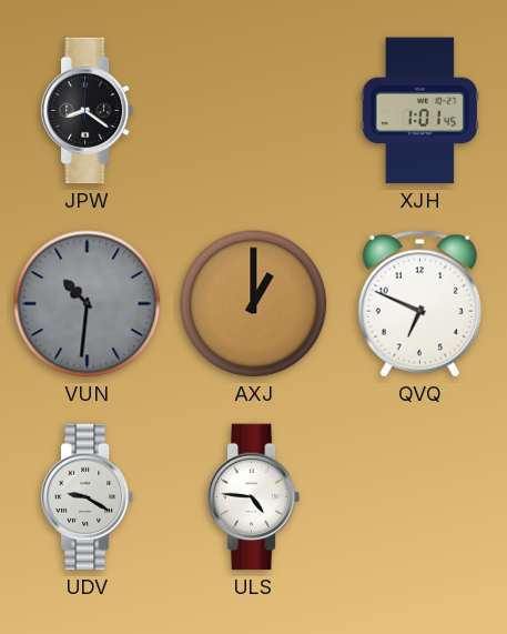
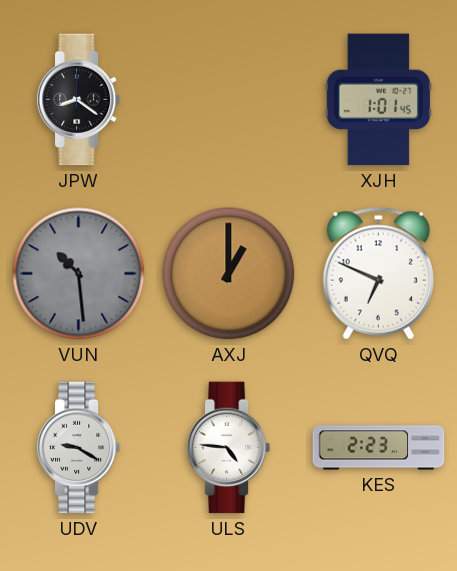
VUN: 10:31 -> 10:29
KES: none -> 2:23
